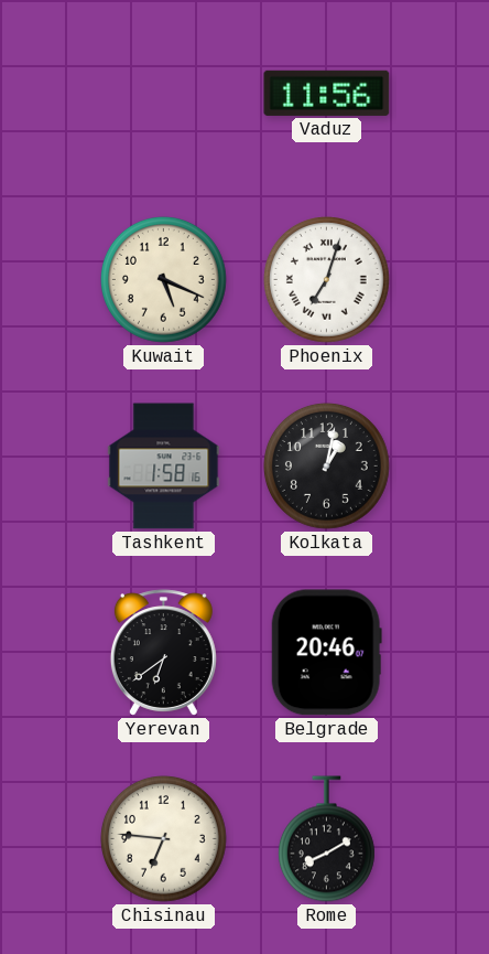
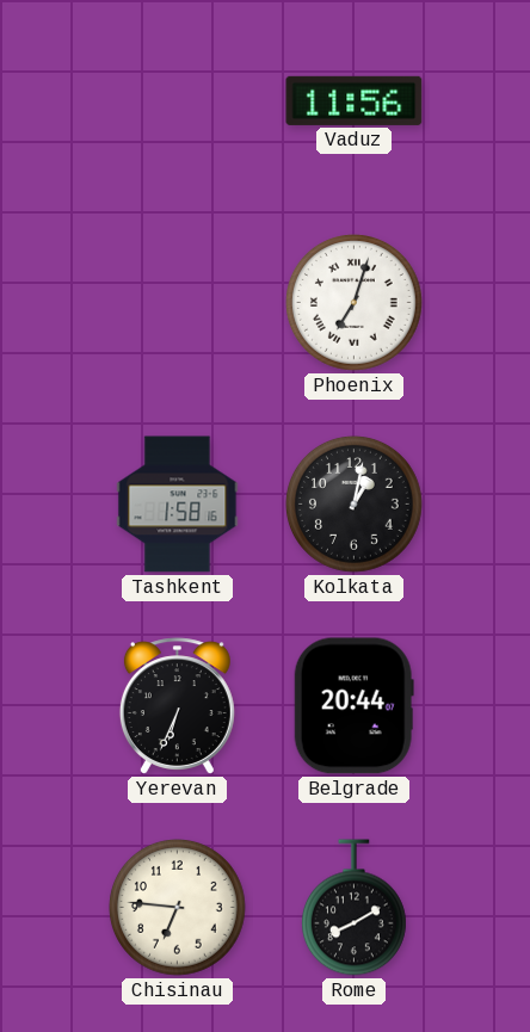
Kuwait: 5:19 -> none
Yerevan: 6:39 -> 6:34
Belgrade: 20:46 -> 20:44
